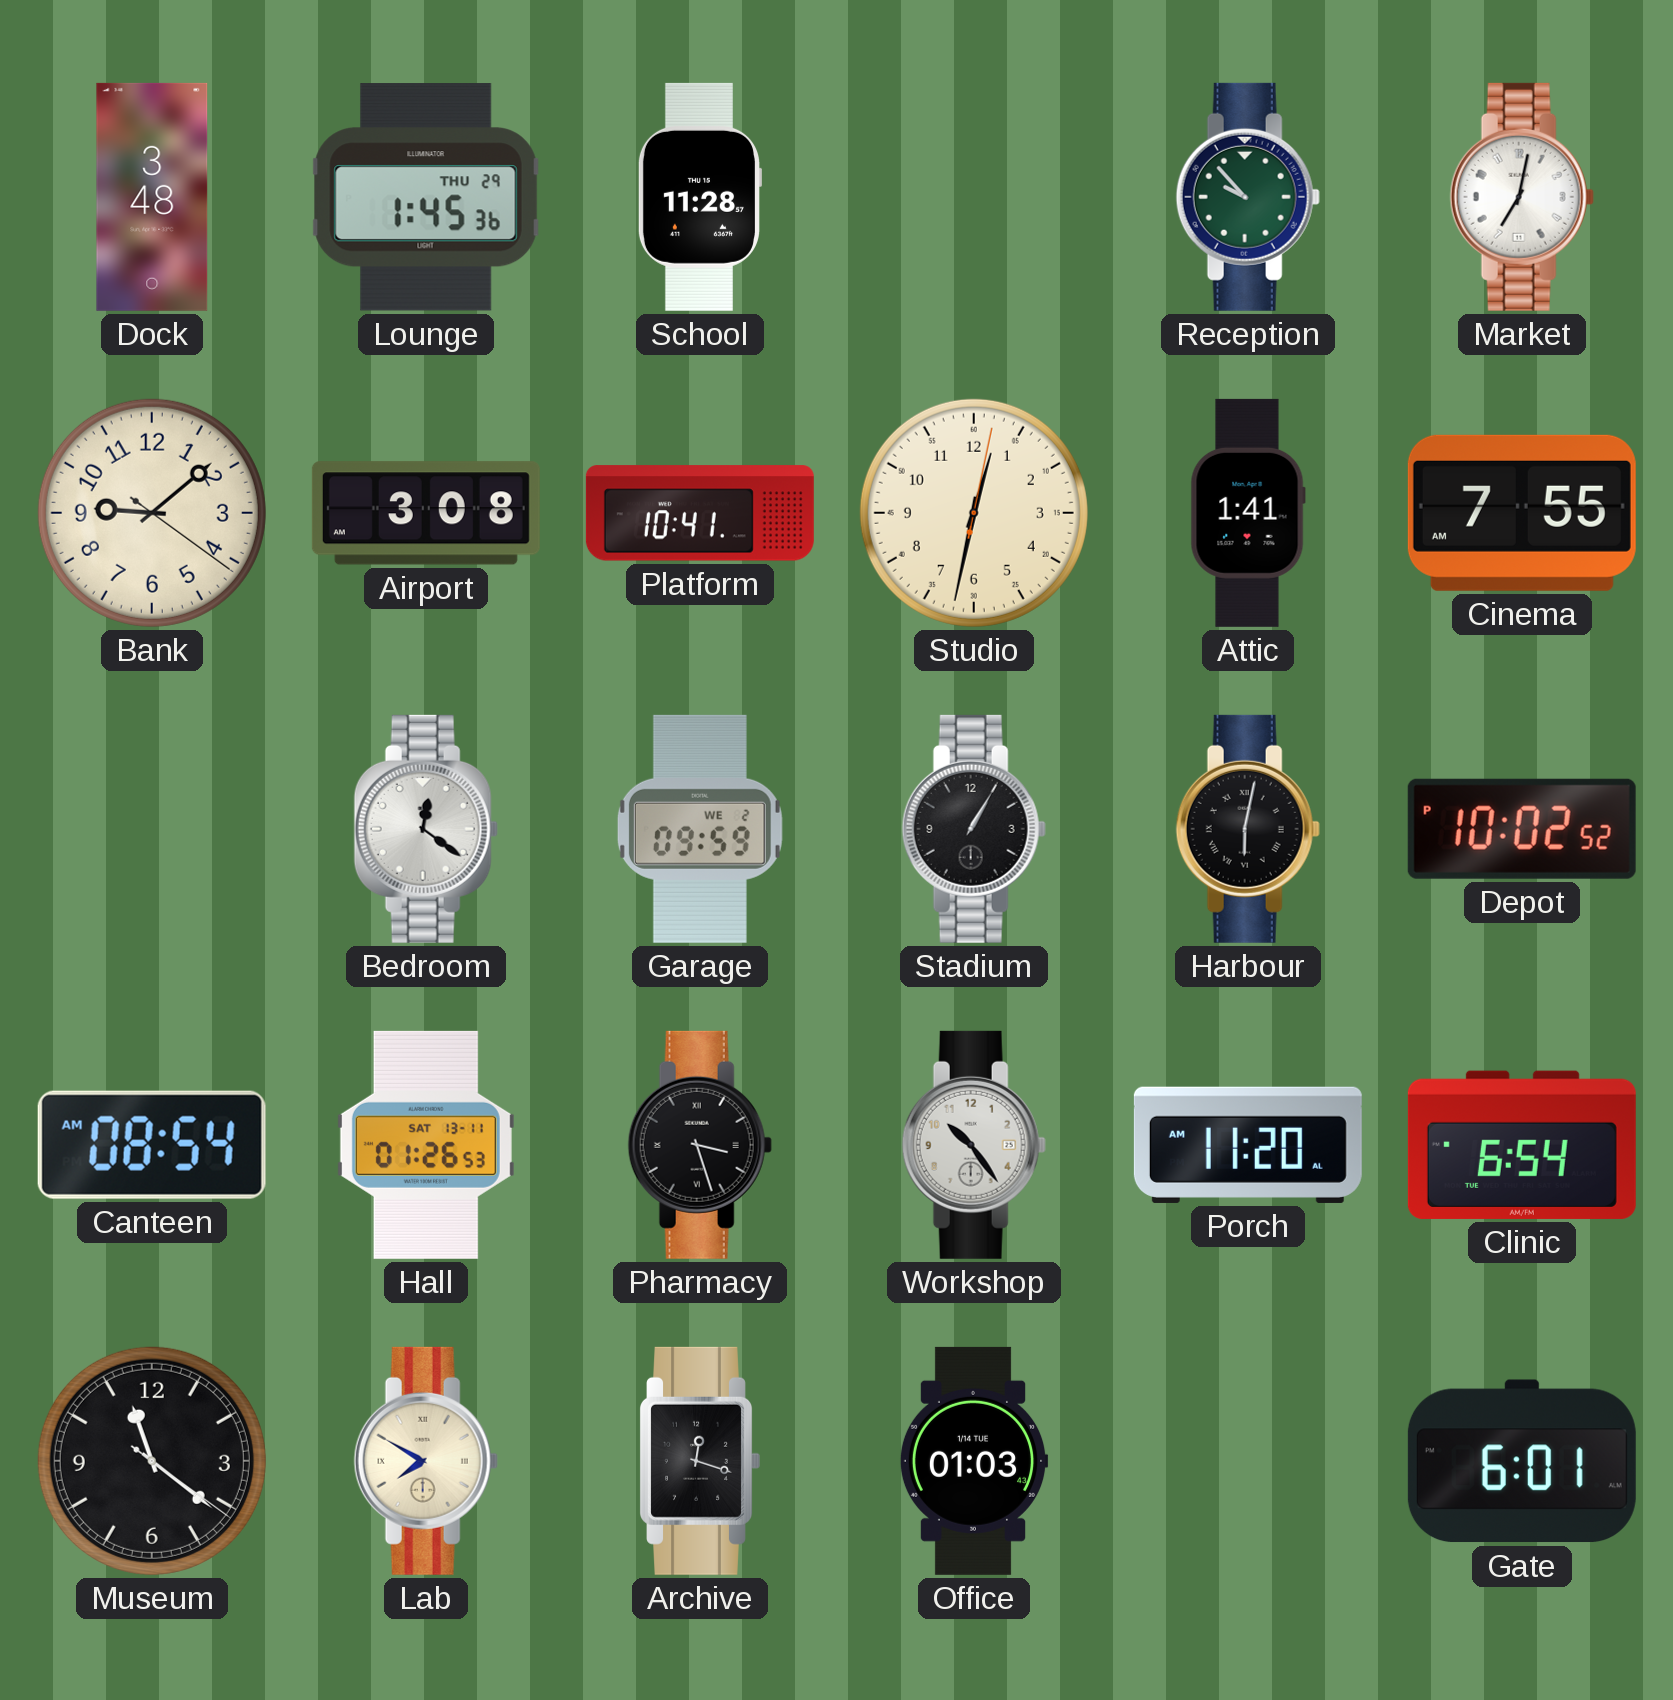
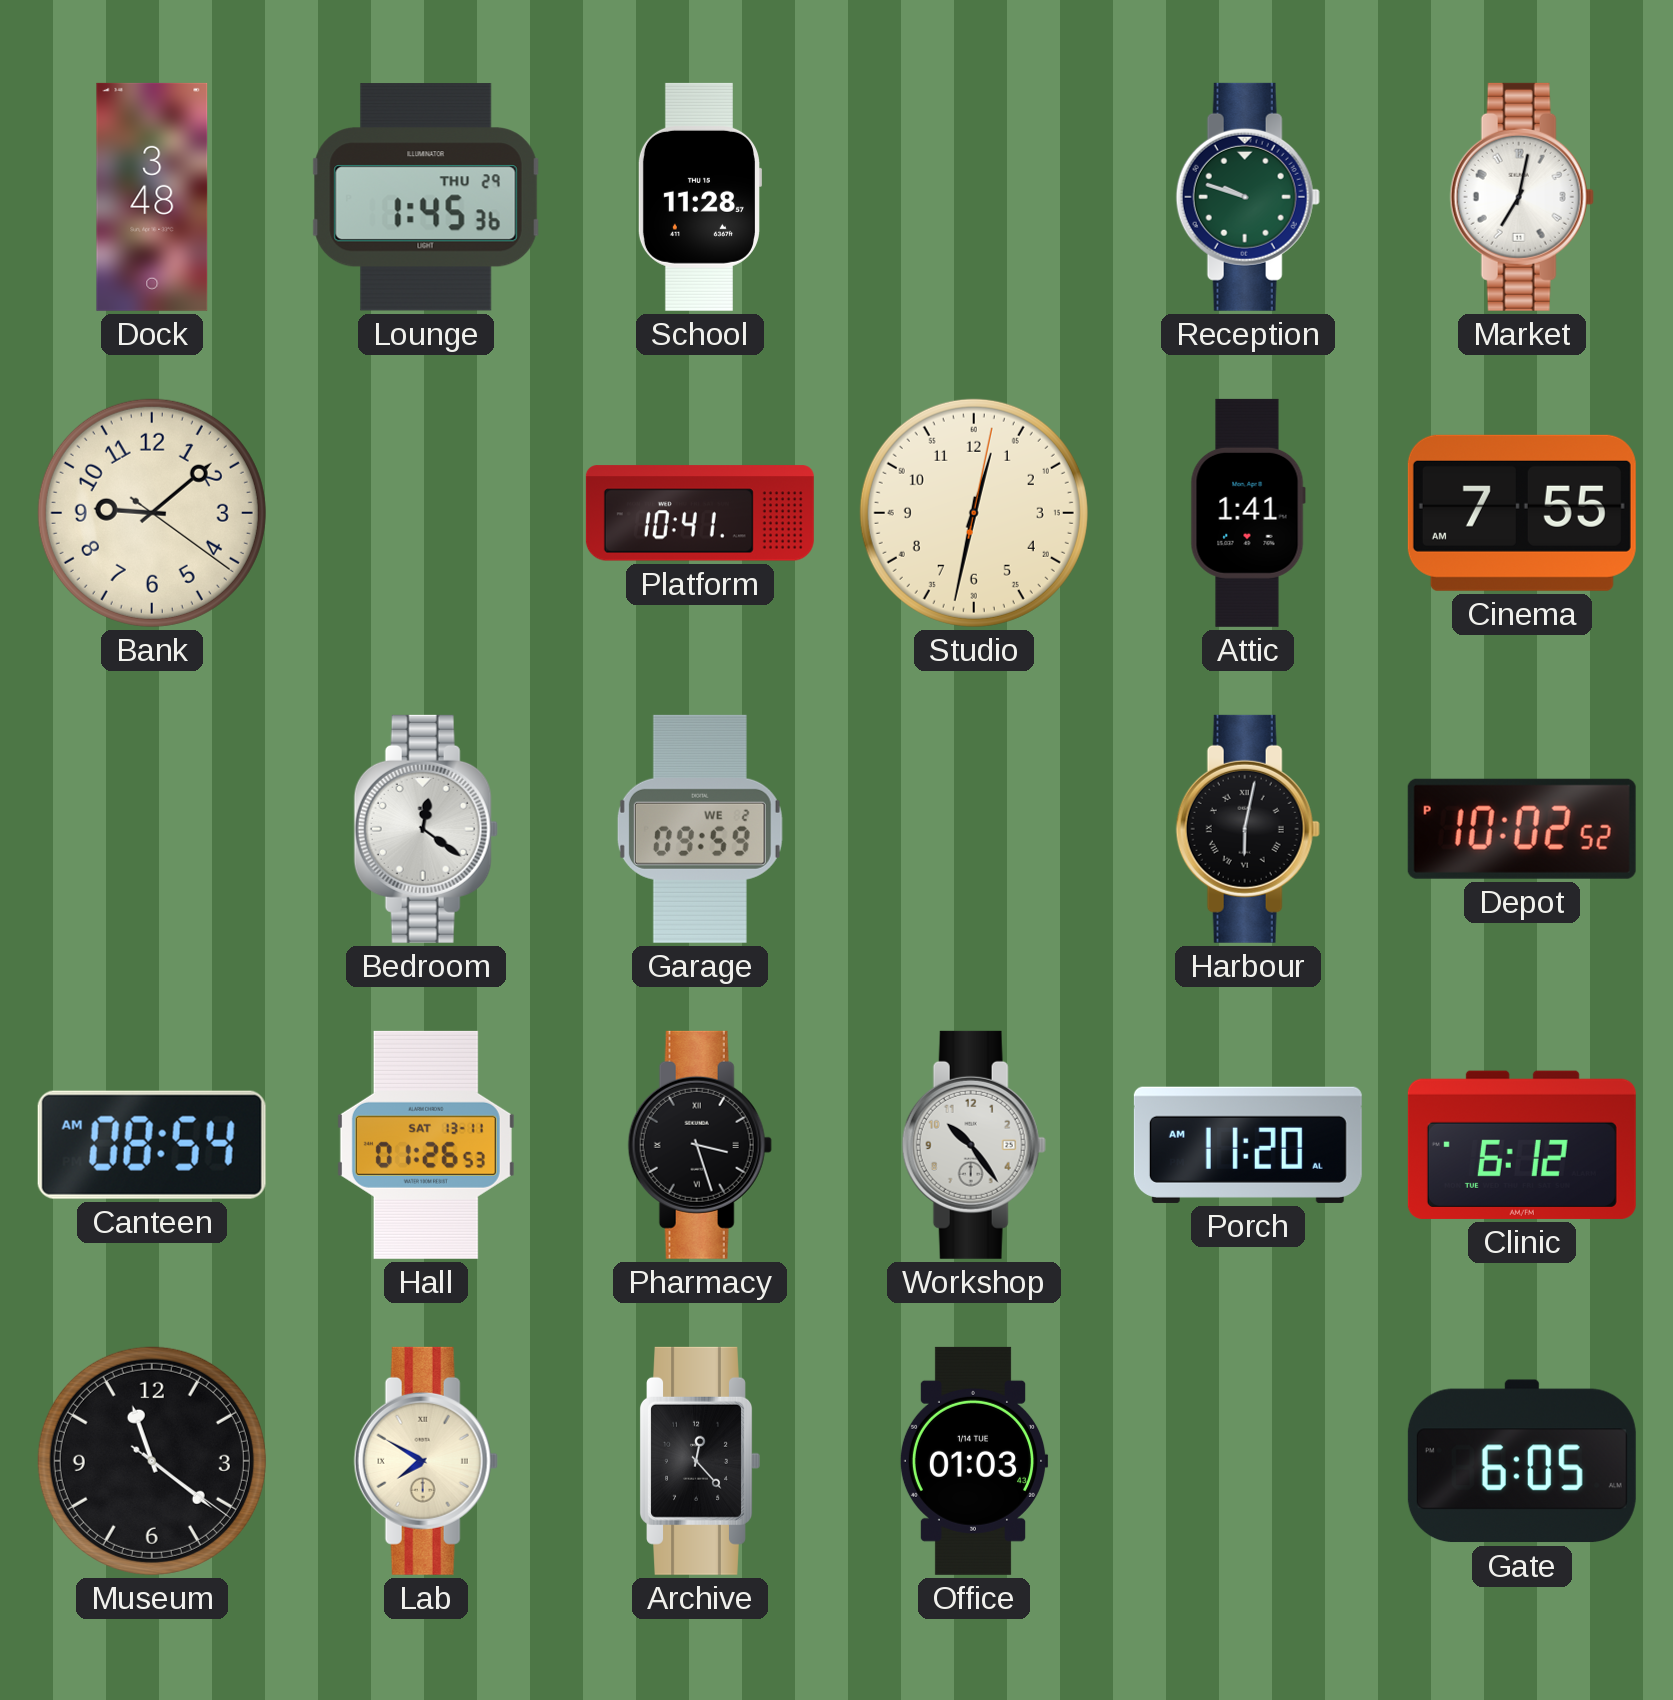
Reception: 9:53 -> 9:48
Airport: 3:08 -> none
Stadium: 1:05 -> none
Clinic: 6:54 -> 6:12
Archive: 12:18 -> 12:23
Gate: 6:01 -> 6:05
